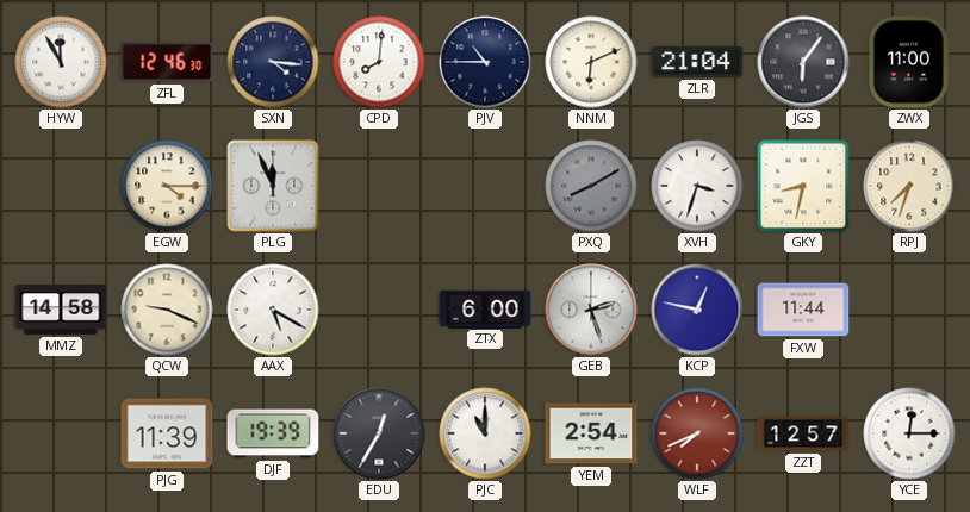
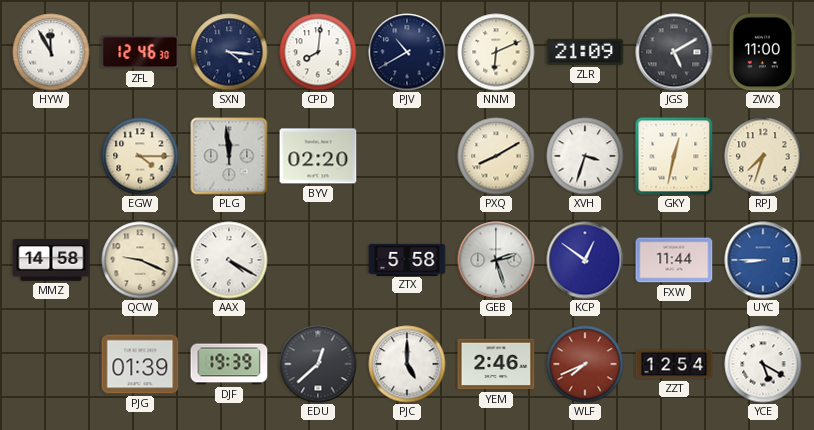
PJV: 10:45 -> 10:40
ZLR: 21:04 -> 21:09
JGS: 6:06 -> 5:10
PLG: 11:56 -> 11:59
BYV: none -> 02:20
PXQ dial: grey -> cream
GKY: 8:32 -> 12:32
AAX: 5:20 -> 4:20
ZTX: 6:00 -> 5:58
KCP: 12:47 -> 12:51
UYC: none -> 8:45
PJG: 11:39 -> 01:39
EDU: 12:35 -> 12:38
PJC: 11:00 -> 5:00
YEM: 2:54 -> 2:46
ZZT: 12:57 -> 12:54
YCE: 12:15 -> 5:20
